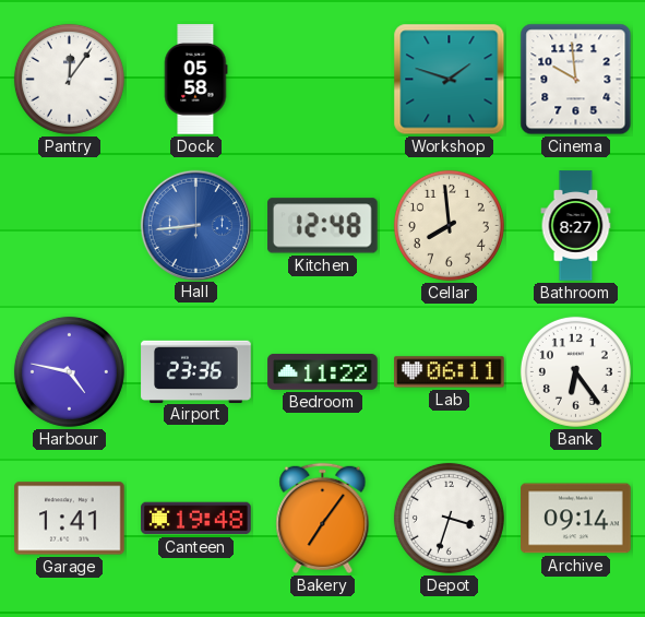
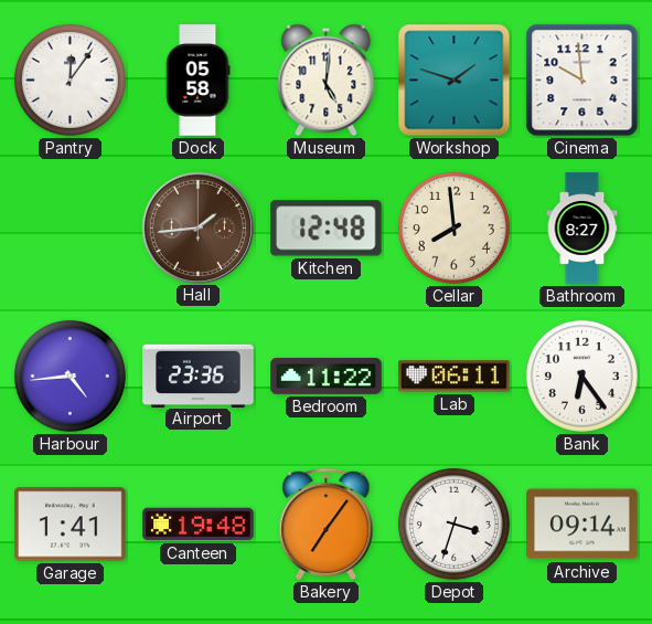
Museum: none -> 5:01
Hall: 8:44 -> 1:44
Hall dial: blue -> brown
Harbour: 4:47 -> 4:44
